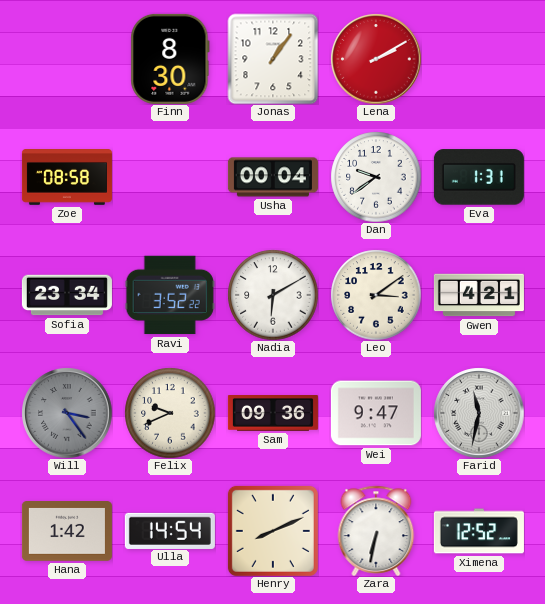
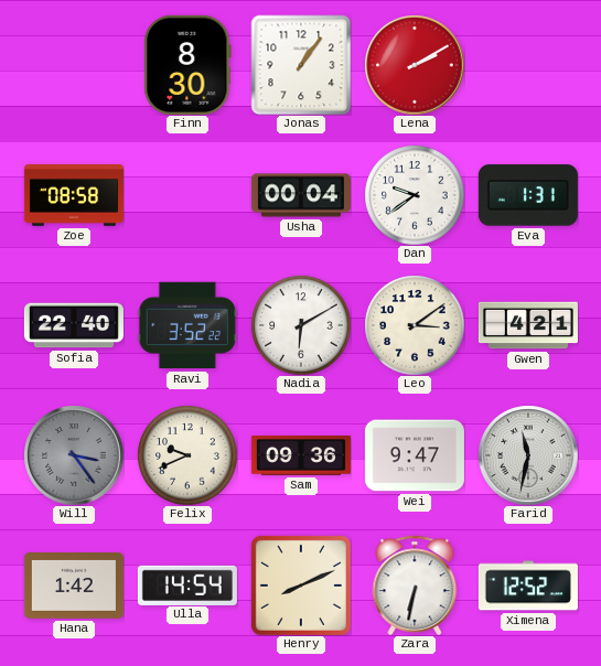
Sofia: 23:34 -> 22:40
